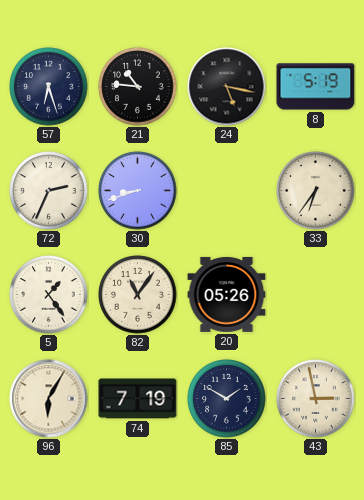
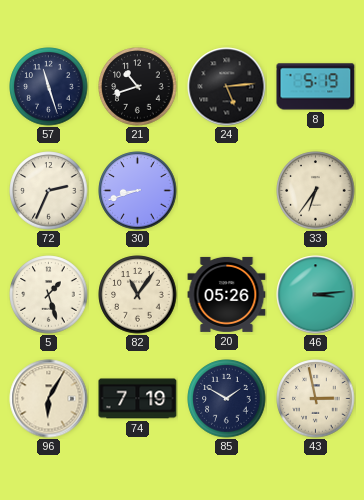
57: 6:27 -> 11:27
21: 10:46 -> 10:42
24: 5:17 -> 5:14
5: 1:24 -> 1:27
46: none -> 3:14
